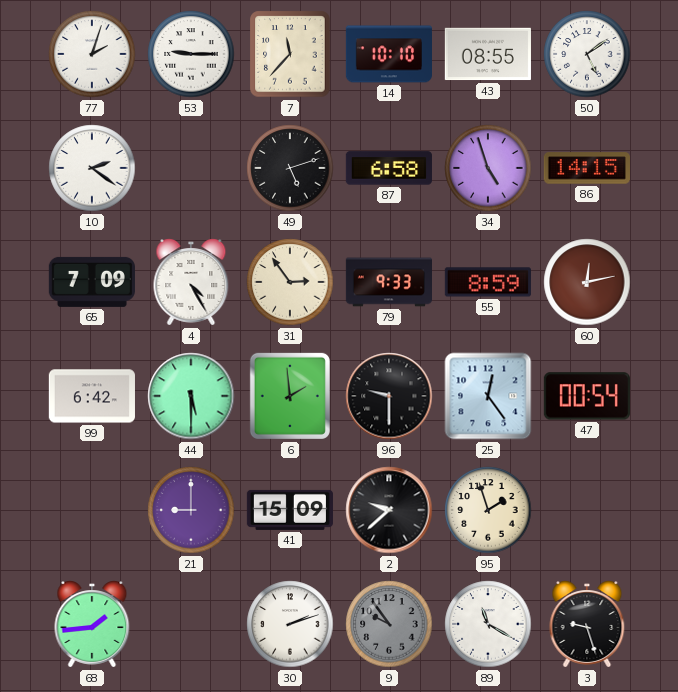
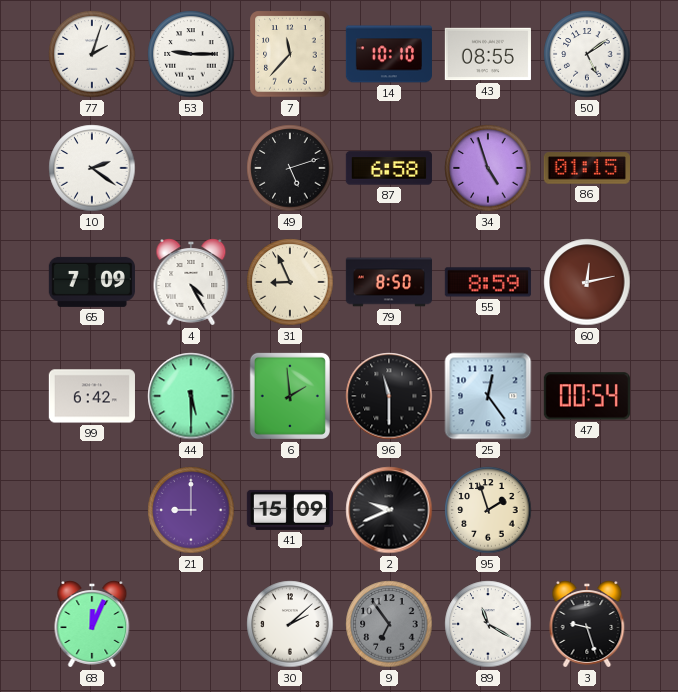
86: 14:15 -> 01:15
31: 2:54 -> 8:56
79: 9:33 -> 8:50
96: 9:30 -> 11:30
2: 9:38 -> 9:41
68: 1:44 -> 12:04
30: 2:12 -> 2:08
9: 9:54 -> 6:54
